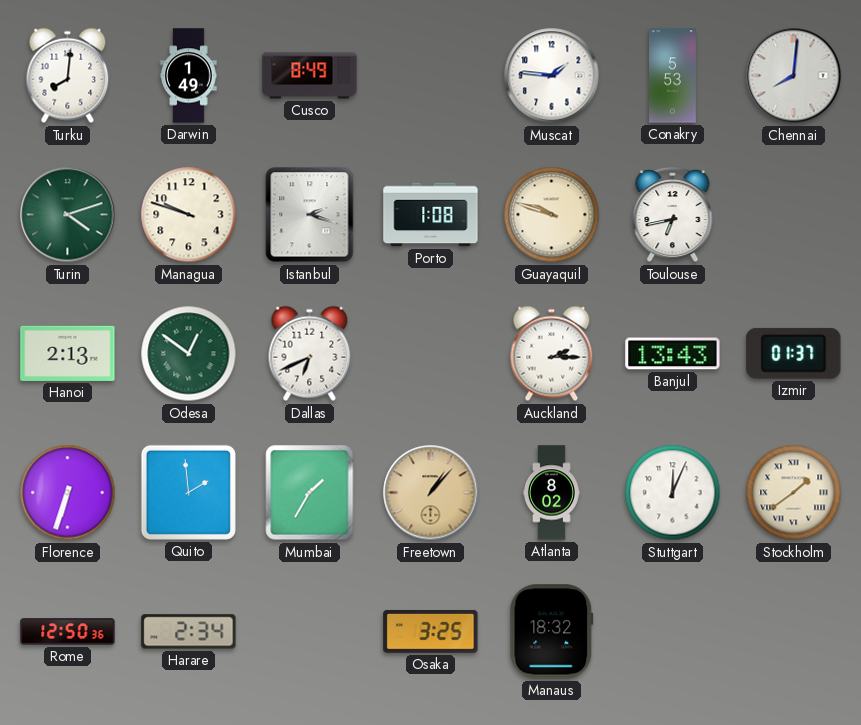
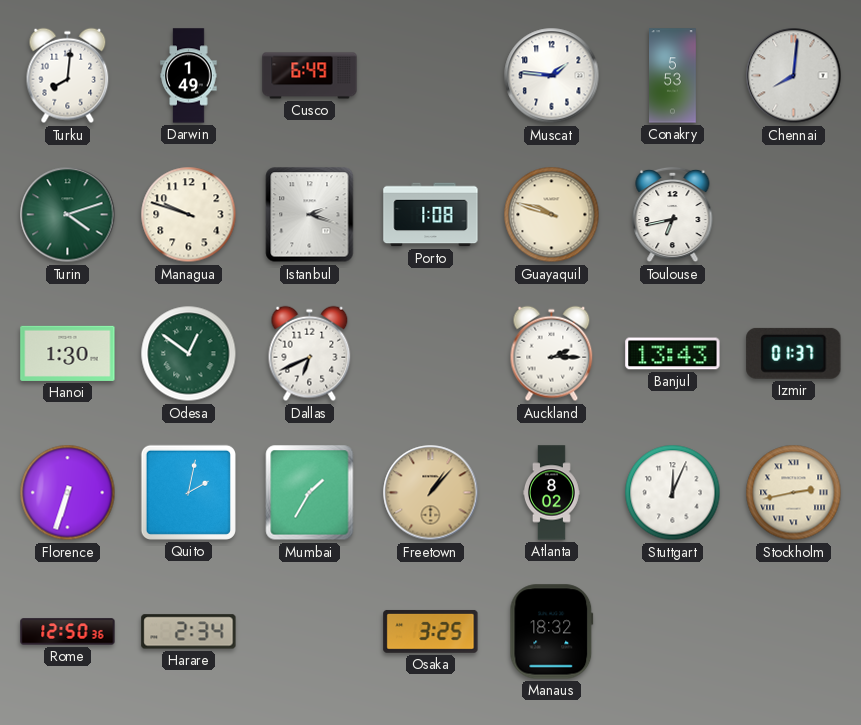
Cusco: 8:49 -> 6:49
Hanoi: 2:13 -> 1:30
Quito: 1:59 -> 2:02
Stockholm: 1:39 -> 2:43
